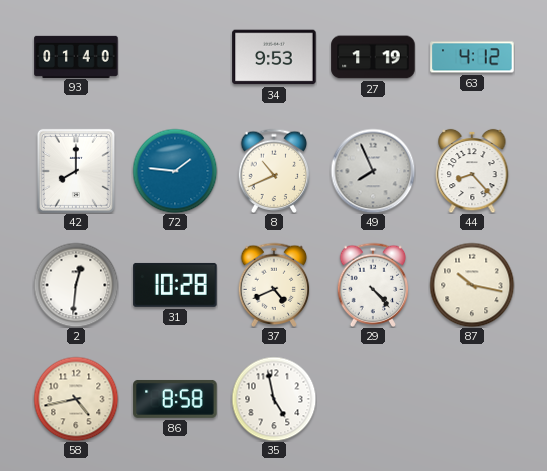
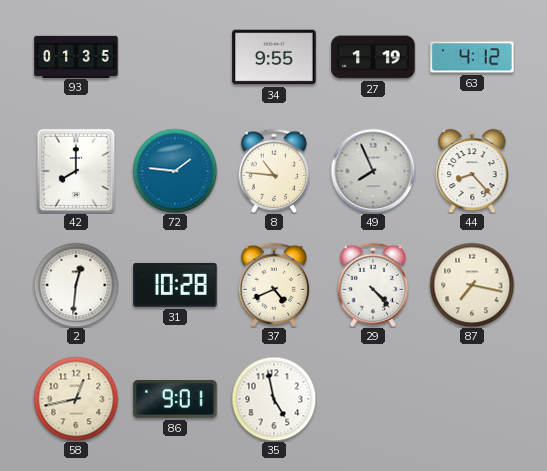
93: 01:40 -> 01:35
34: 9:53 -> 9:55
8: 10:41 -> 10:46
87: 10:17 -> 7:17
58: 4:43 -> 12:43
86: 8:58 -> 9:01
